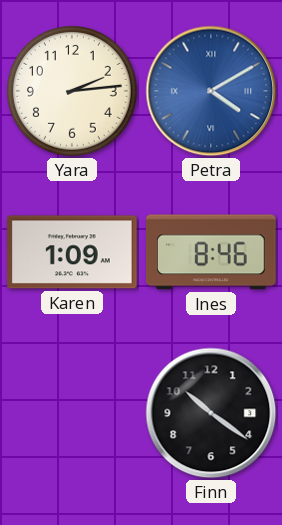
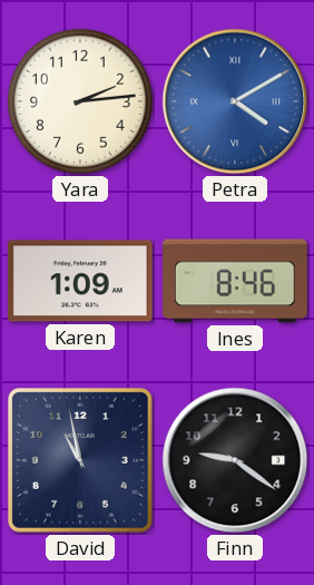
David: none -> 10:58
Finn: 10:21 -> 9:21
